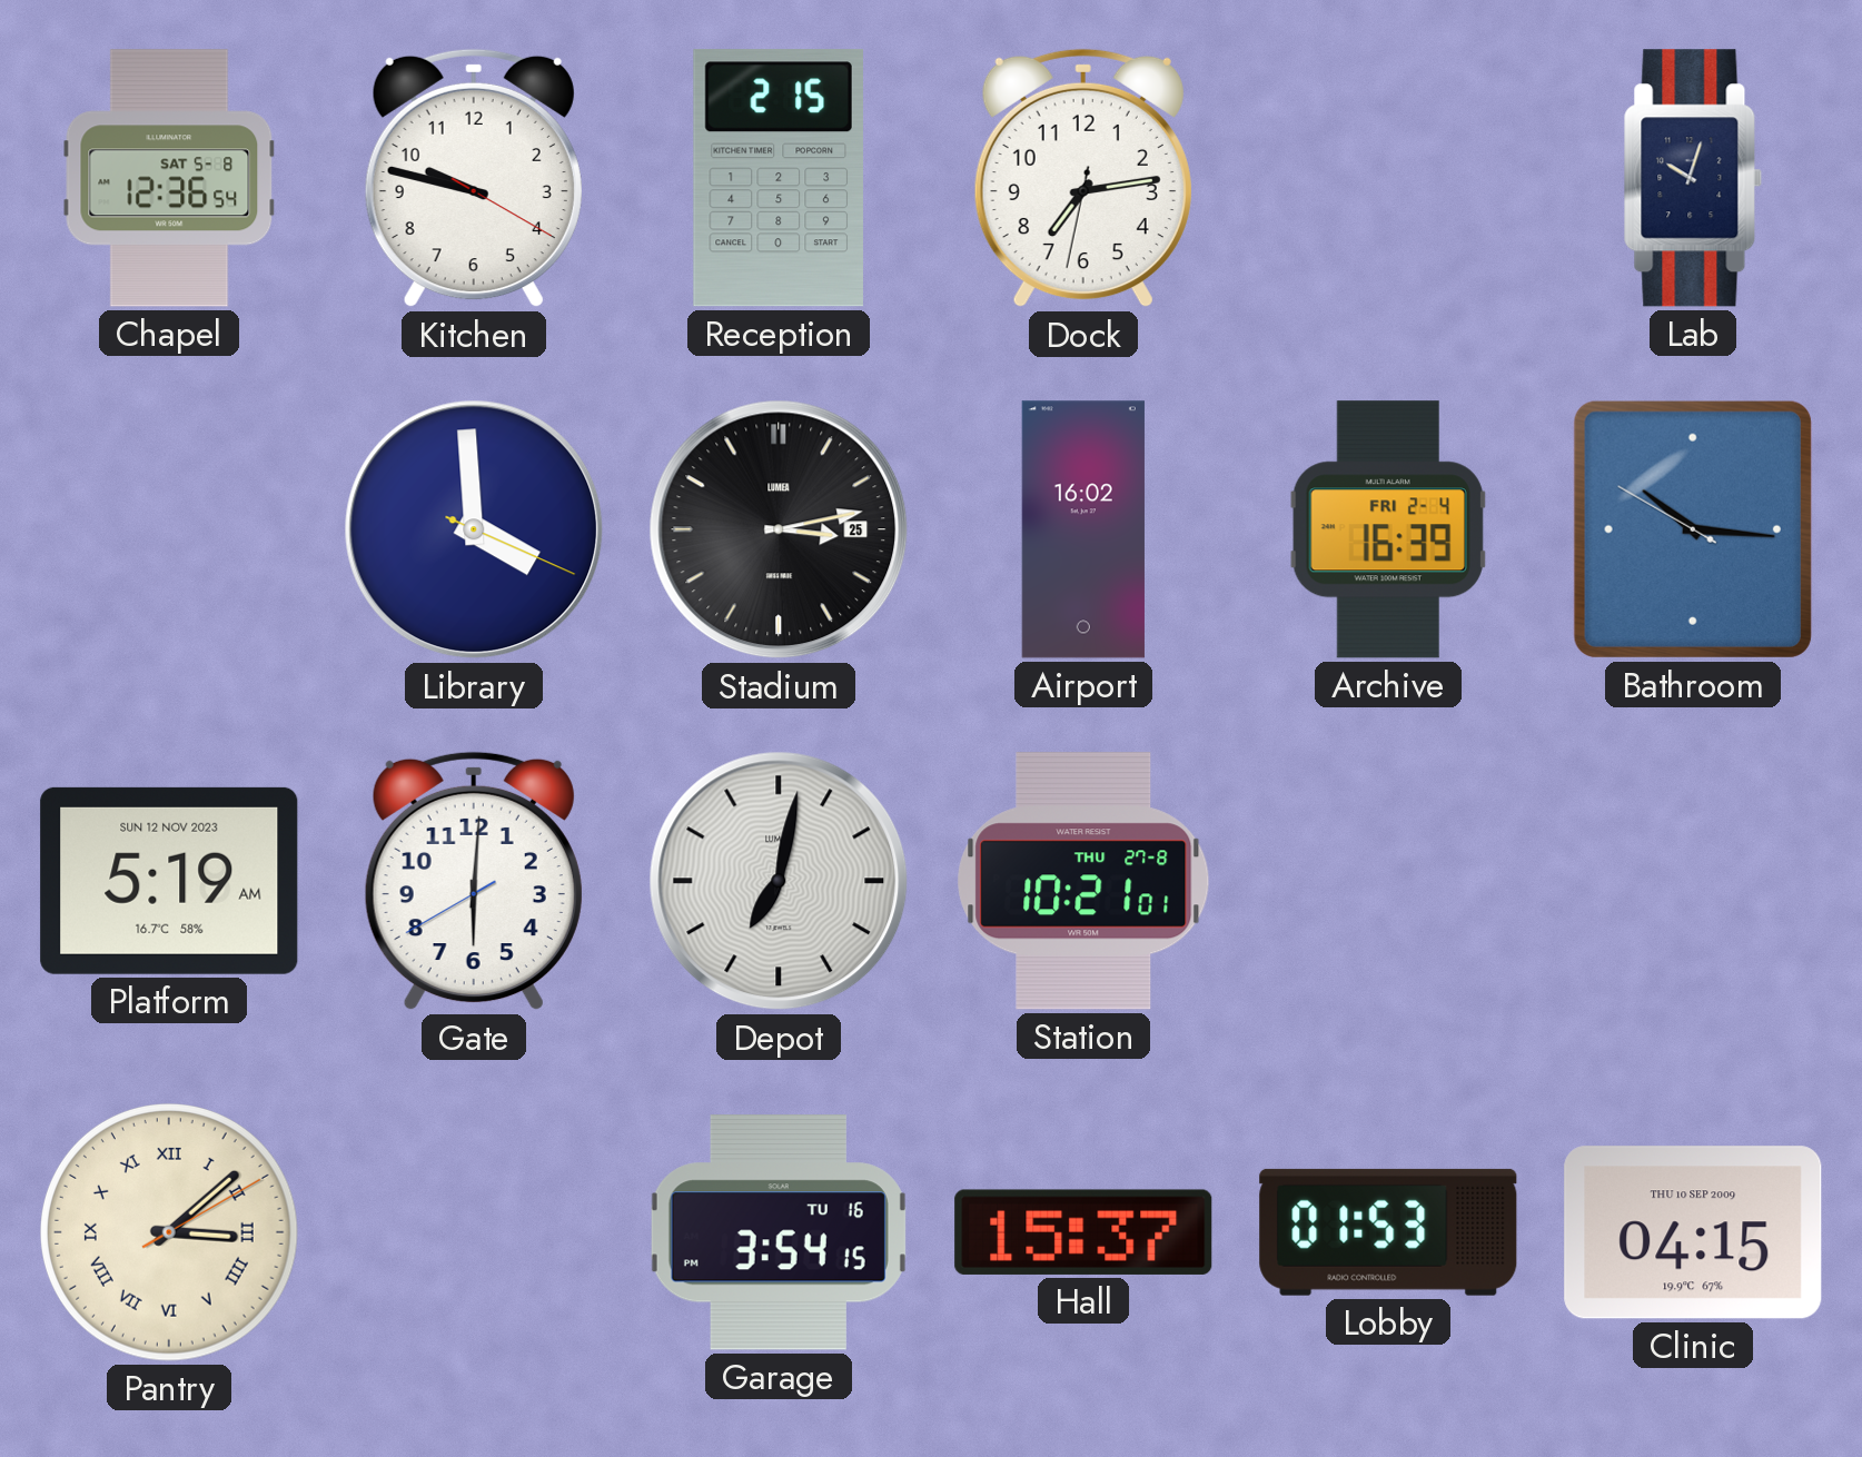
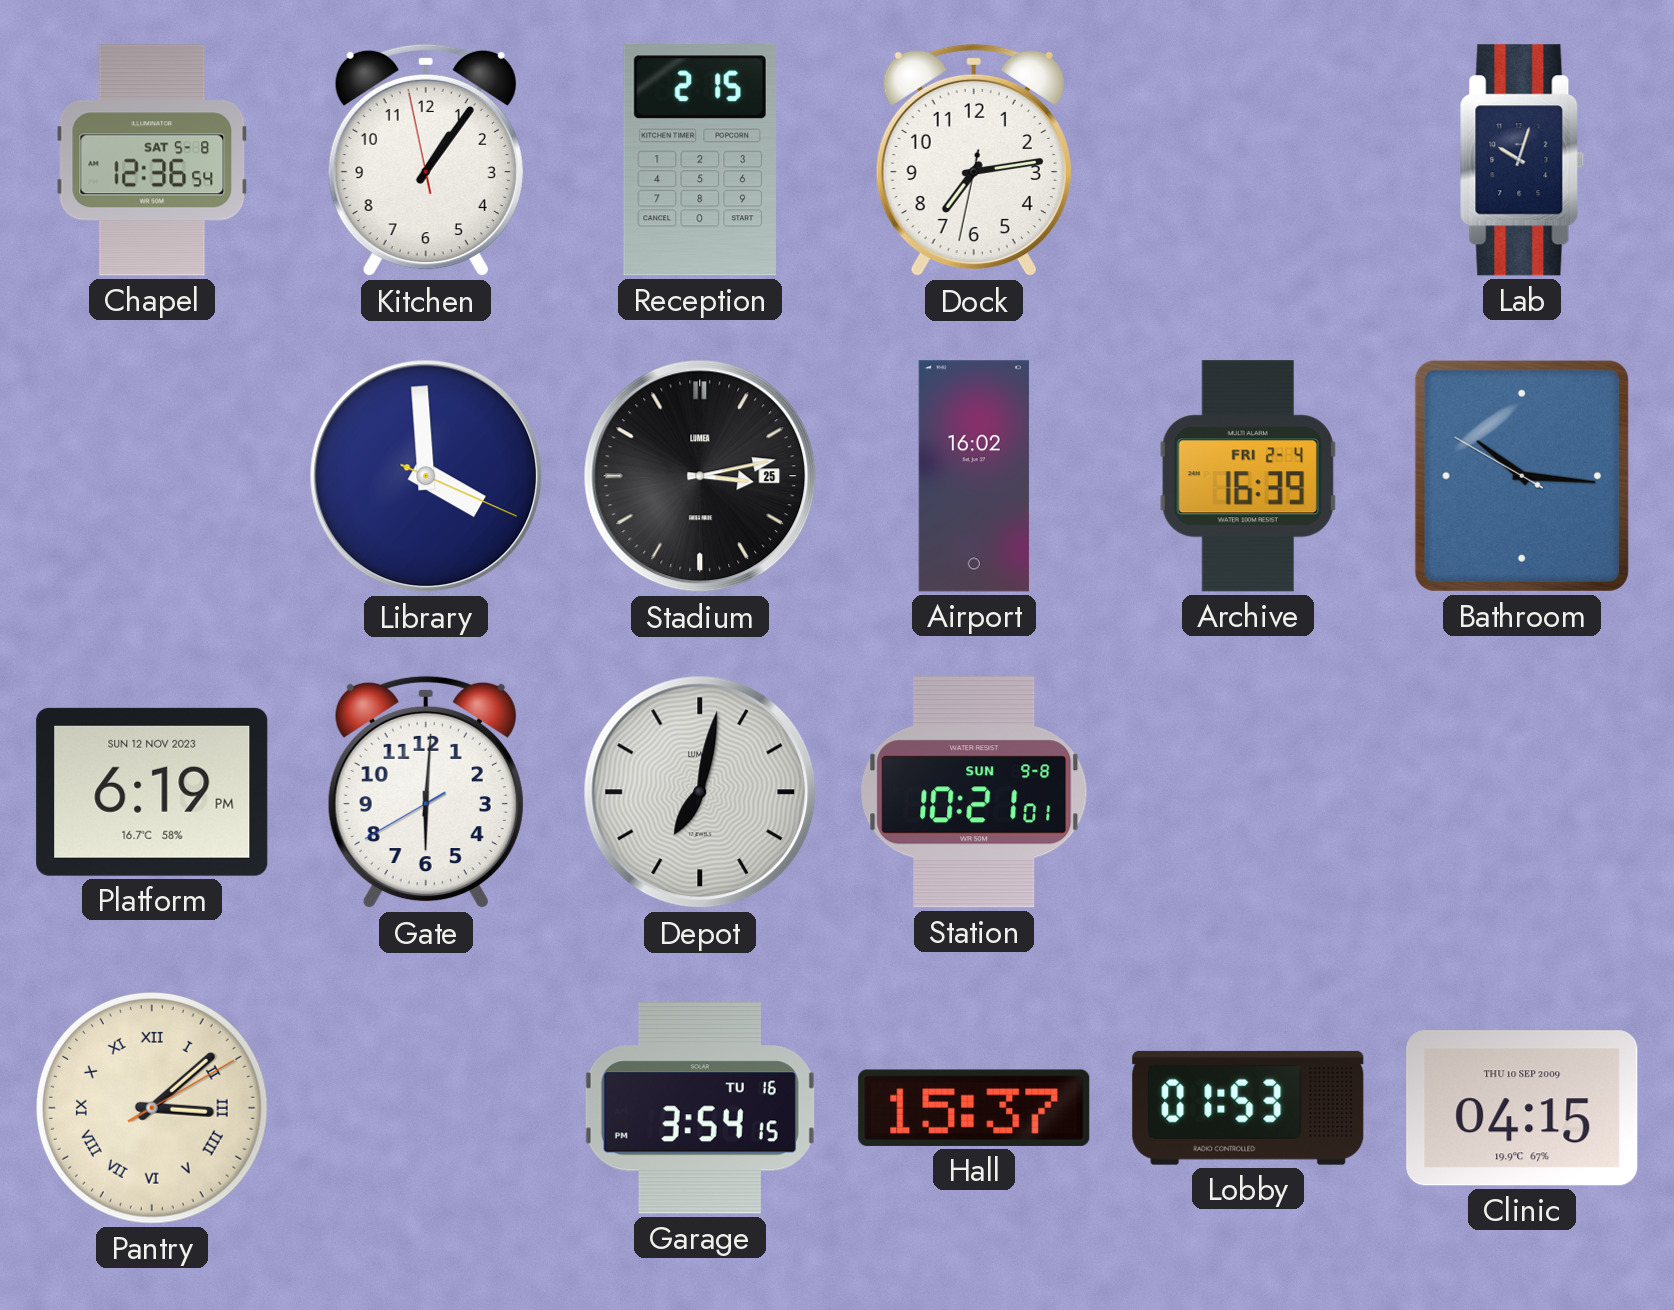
Kitchen: 9:47 -> 1:05
Platform: 5:19 -> 6:19
Station date: THU 27-8 -> SUN 9-8
